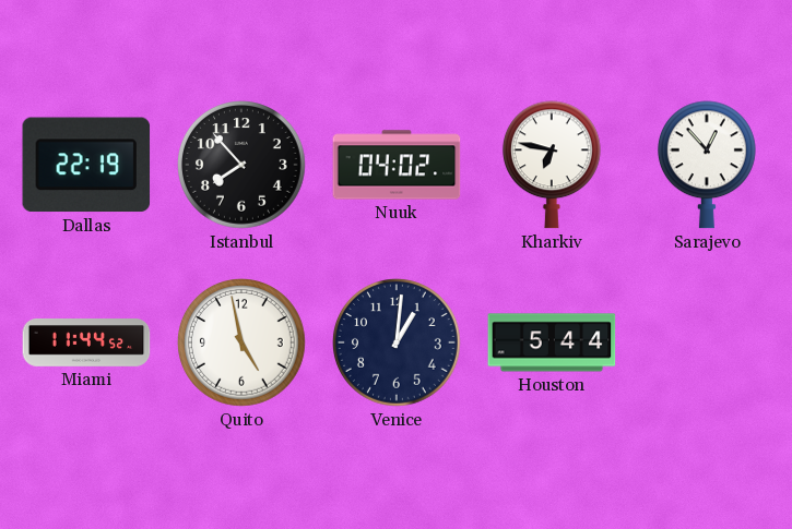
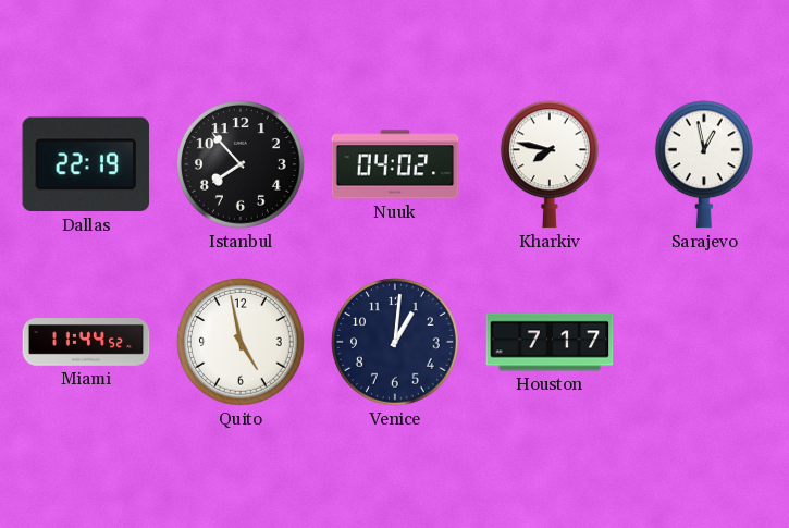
Kharkiv: 6:47 -> 7:47
Sarajevo: 12:53 -> 12:58
Houston: 5:44 -> 7:17
